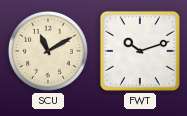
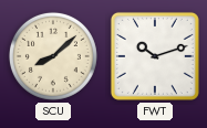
SCU: 11:10 -> 8:08
